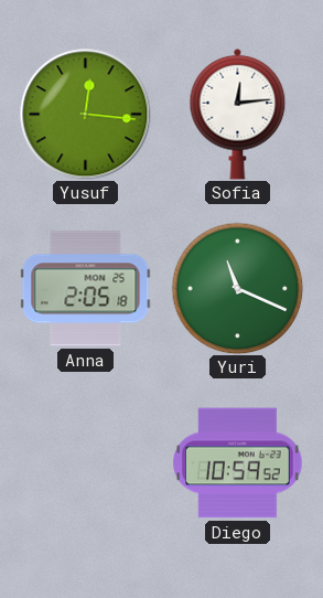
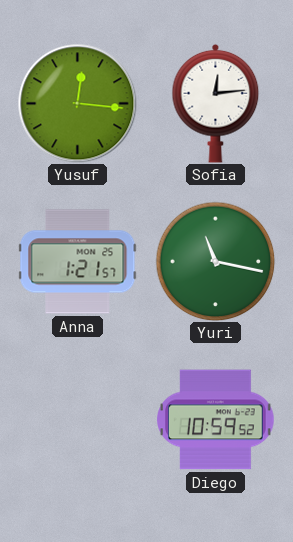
Anna: 2:05 -> 1:21
Yuri: 11:19 -> 11:17
